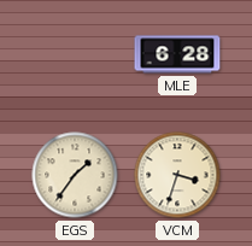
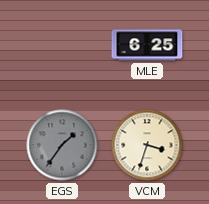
MLE: 6:28 -> 6:25
EGS dial: cream -> grey
